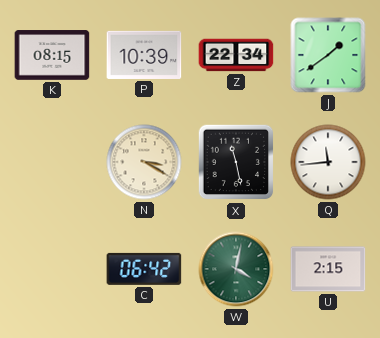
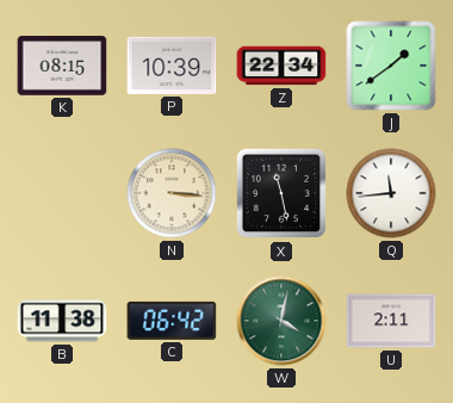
N: 3:20 -> 3:16
B: none -> 11:38
U: 2:15 -> 2:11
